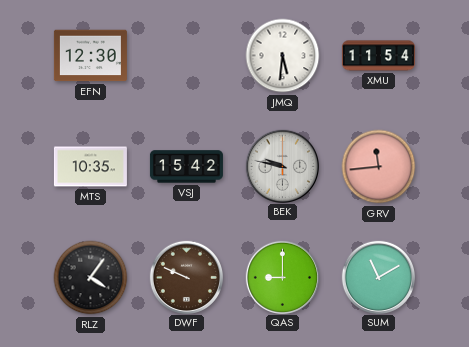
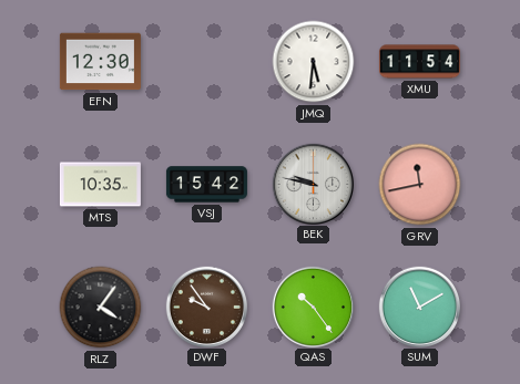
GRV: 11:44 -> 11:43
DWF: 9:49 -> 9:54
QAS: 9:00 -> 10:24
